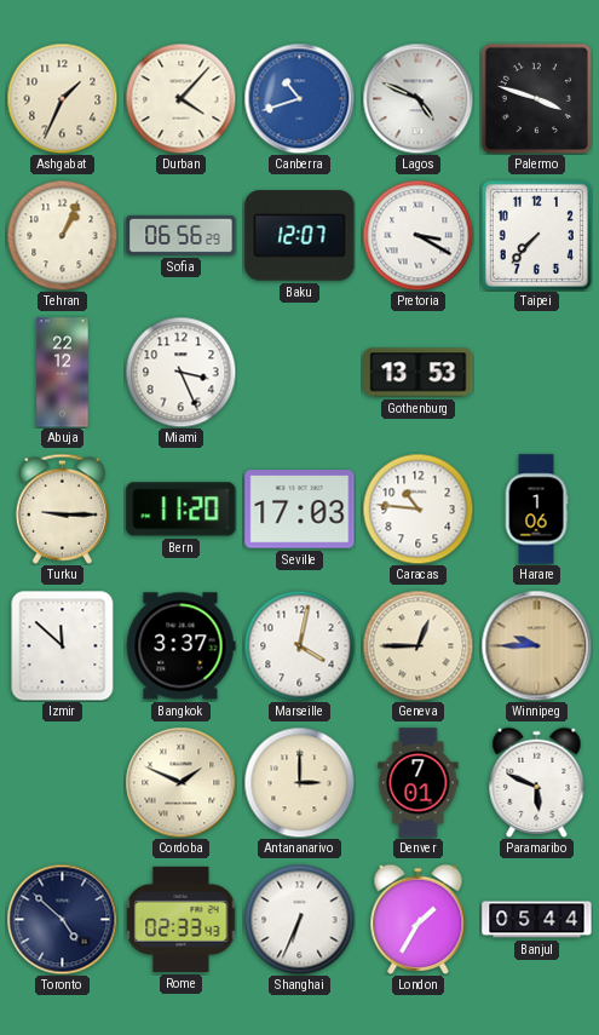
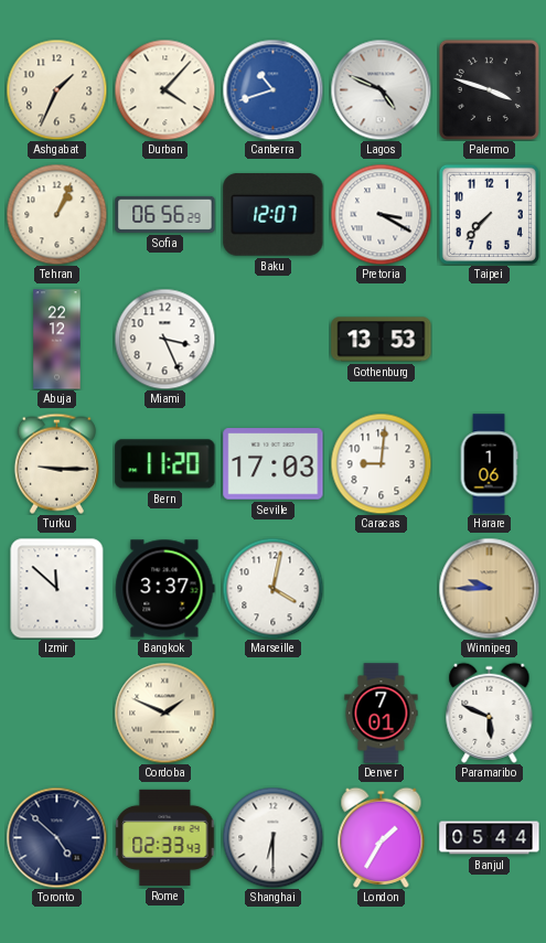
Caracas: 10:46 -> 9:01
Geneva: 12:45 -> none
Antananarivo: 3:00 -> none
Shanghai: 6:34 -> 6:30
